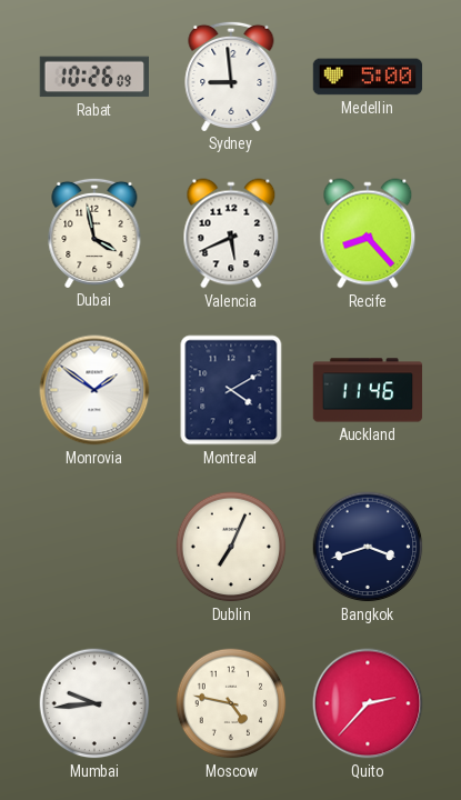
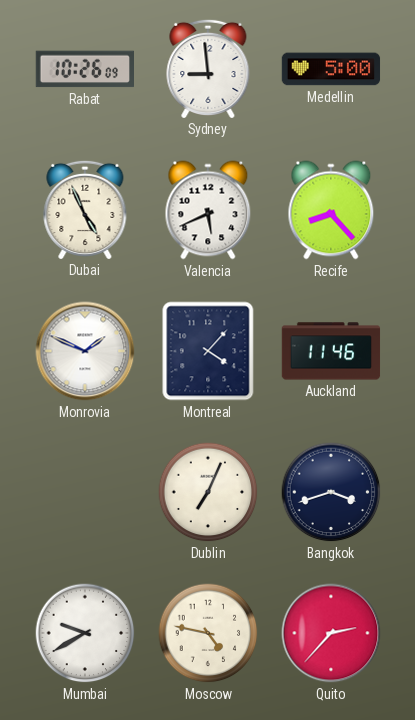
Dubai: 3:58 -> 4:56
Monrovia: 1:51 -> 1:49
Montreal: 4:10 -> 4:07
Mumbai: 9:44 -> 9:40
